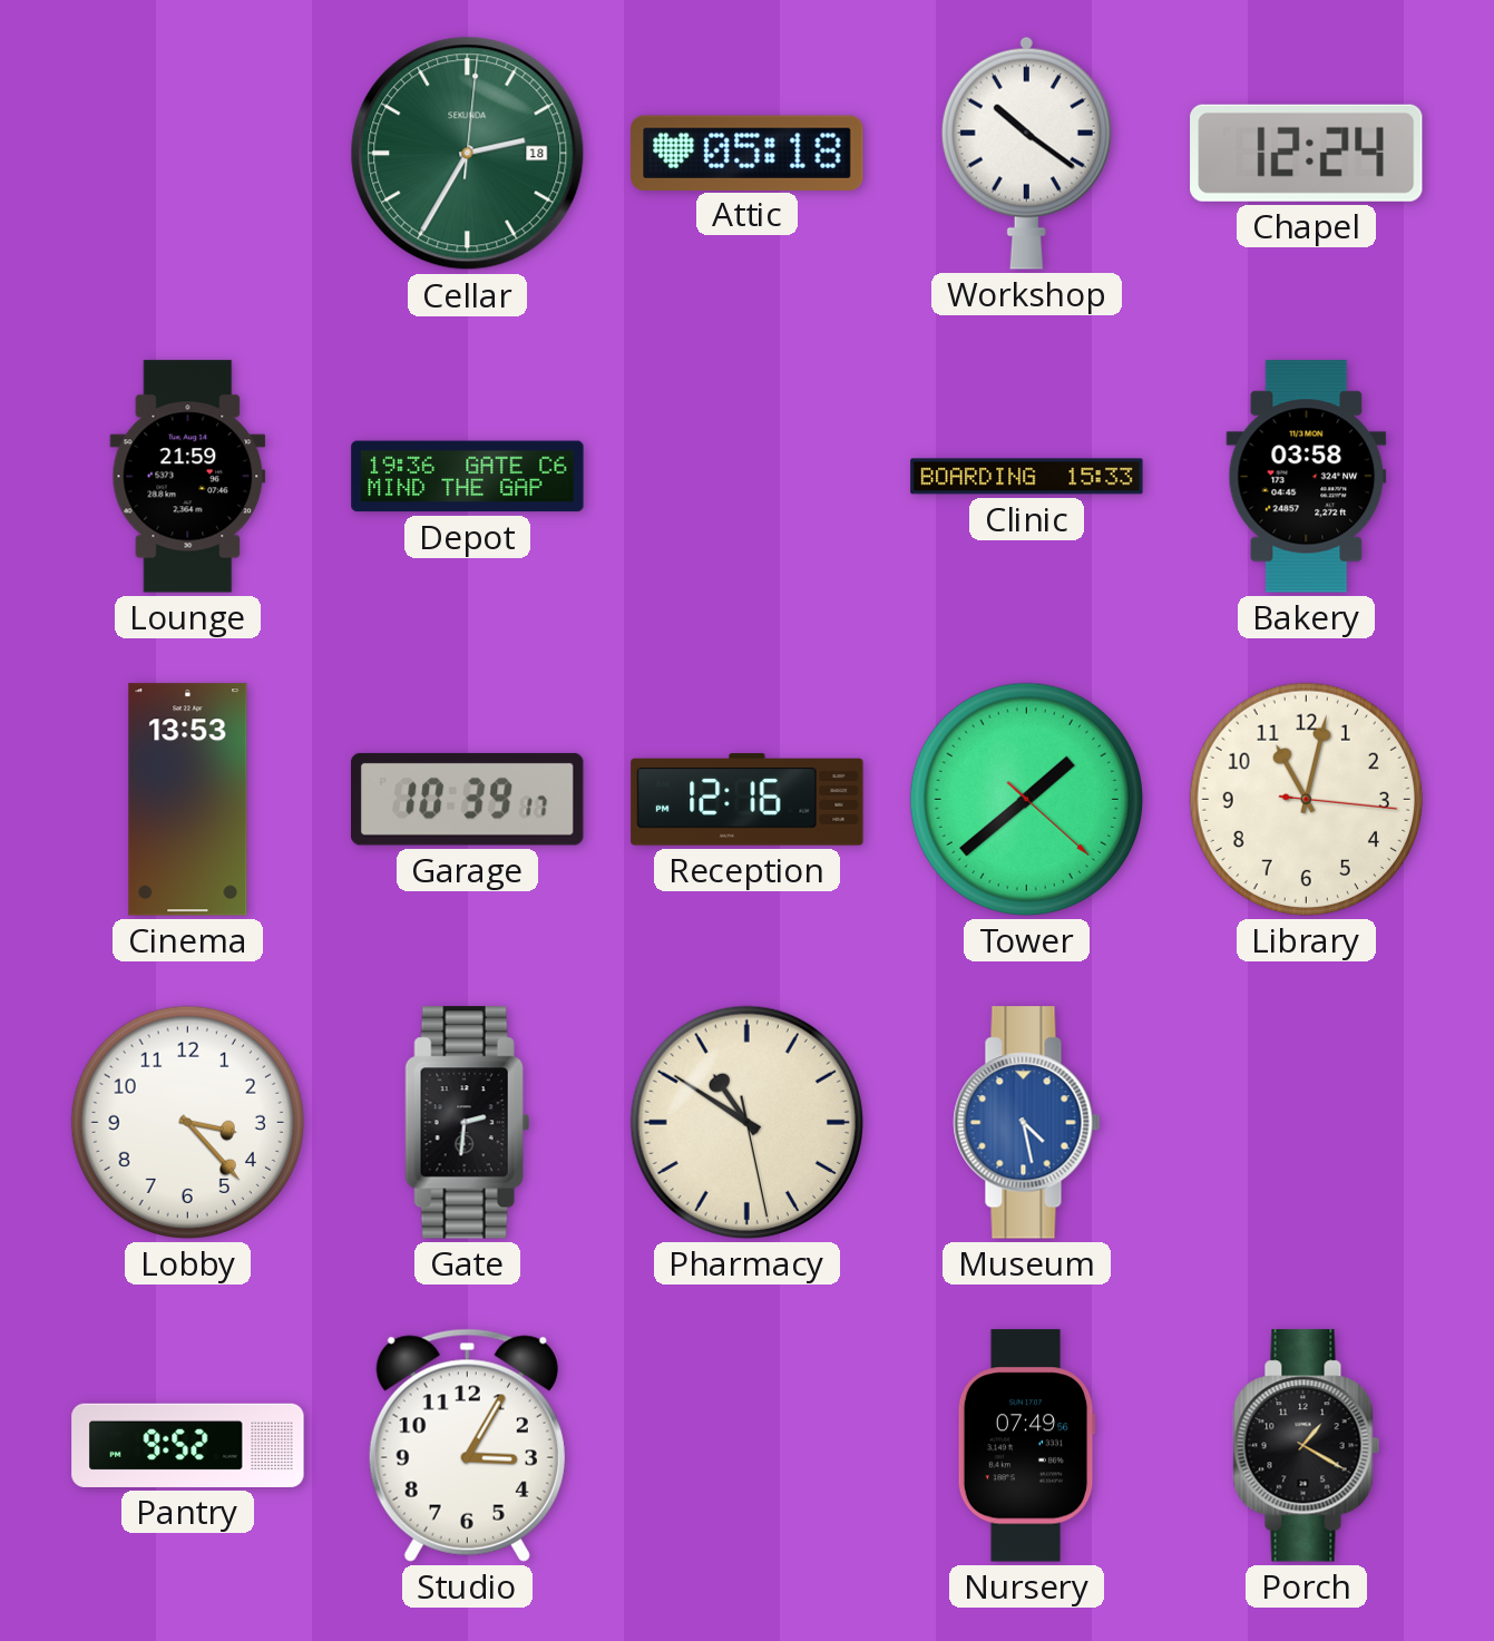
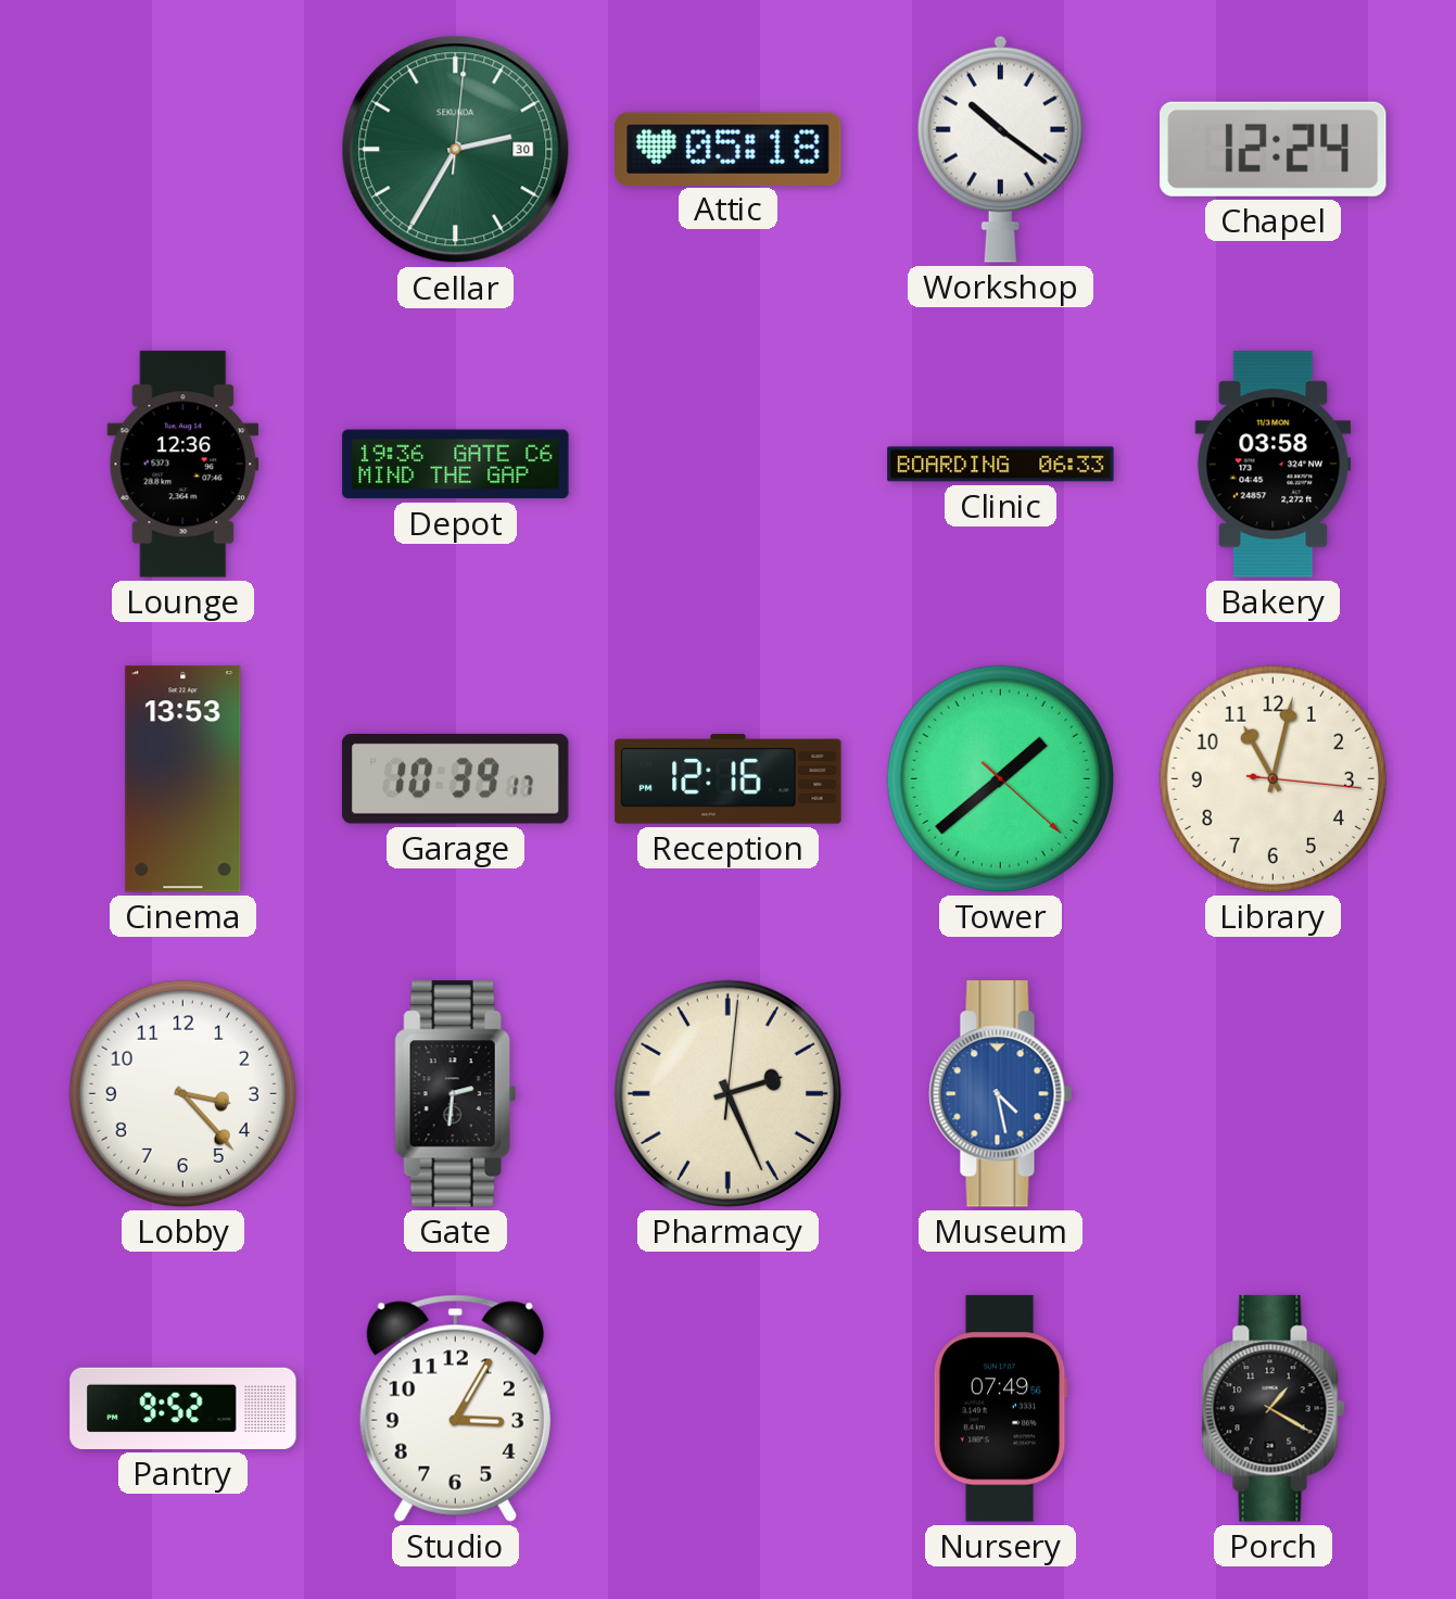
Cellar date: 18 -> 30
Lounge: 21:59 -> 12:36
Clinic: 15:33 -> 06:33
Pharmacy: 10:50 -> 2:26
